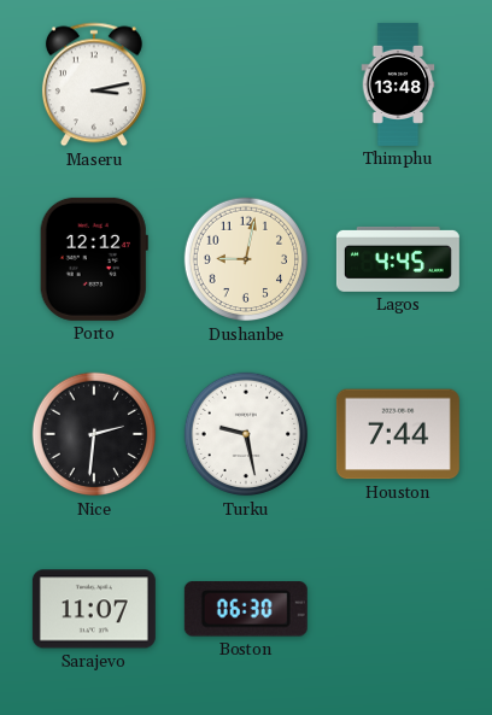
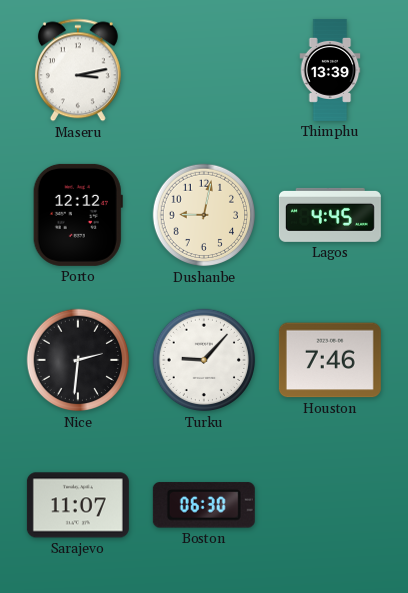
Thimphu: 13:48 -> 13:39
Turku: 9:28 -> 9:07
Houston: 7:44 -> 7:46
